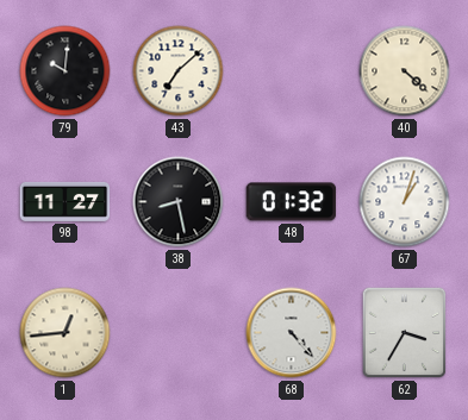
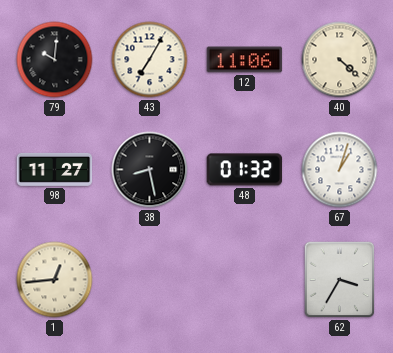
43: 7:08 -> 7:05
12: none -> 11:06
68: 4:23 -> none
